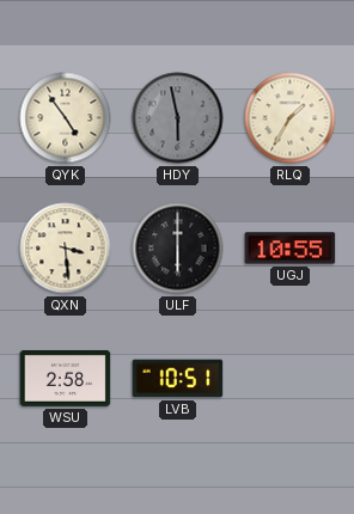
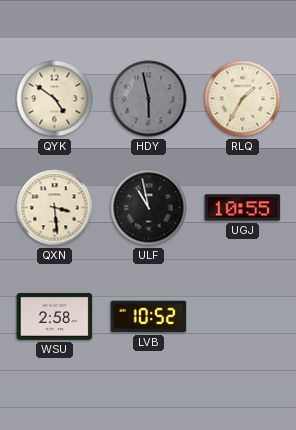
QYK: 4:54 -> 4:51
ULF: 6:00 -> 10:58
LVB: 10:51 -> 10:52
